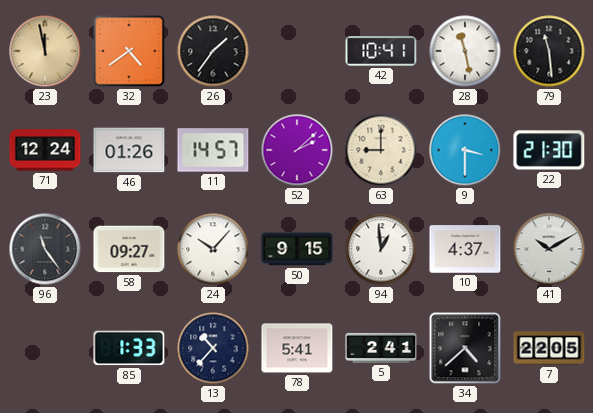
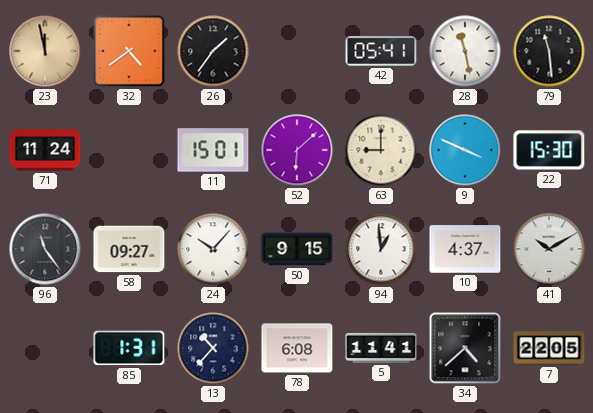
42: 10:41 -> 05:41
71: 12:24 -> 11:24
46: 01:26 -> none
11: 14:57 -> 15:01
52: 2:08 -> 6:08
9: 3:30 -> 3:49
22: 21:30 -> 15:30
85: 1:33 -> 1:31
78: 5:41 -> 6:08
5: 2:41 -> 11:41
